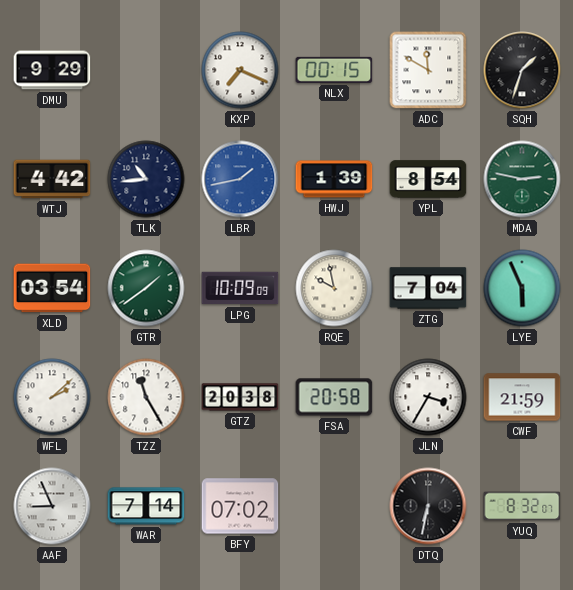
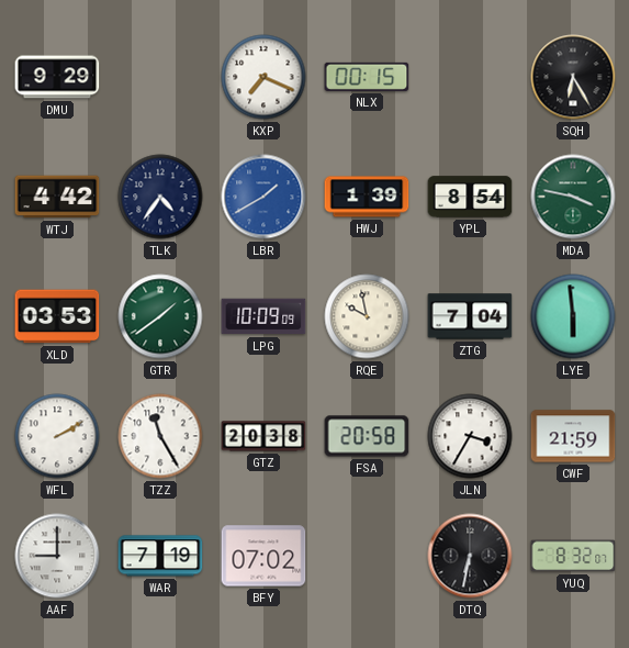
ADC: 11:50 -> none
SQH: 1:33 -> 6:25
TLK: 10:44 -> 4:36
LBR: 1:43 -> 1:40
MDA: 2:47 -> 3:47
XLD: 03:54 -> 03:53
LYE: 5:56 -> 5:59
WFL: 2:08 -> 2:10
AAF: 8:56 -> 9:00
WAR: 7:14 -> 7:19
